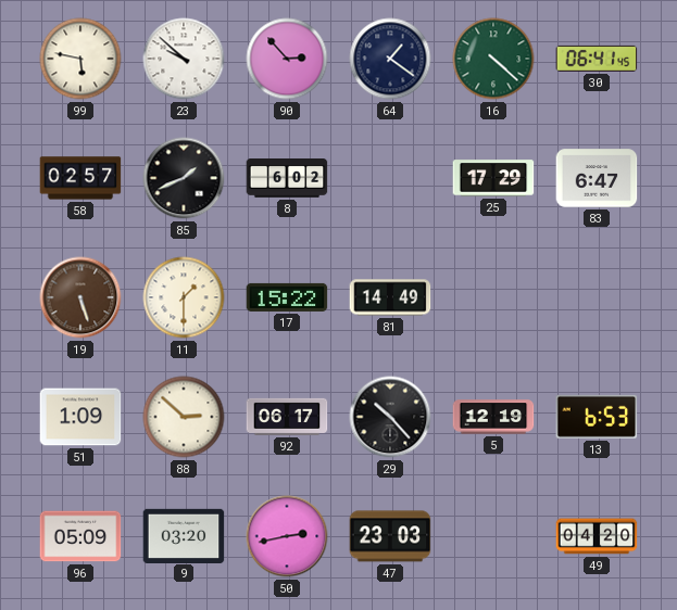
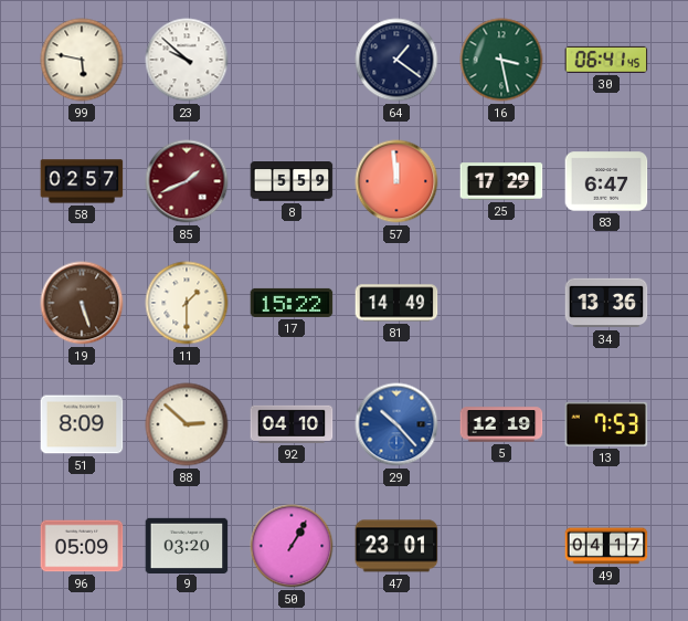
90: 2:53 -> none
16: 4:22 -> 3:28
85 dial: black -> burgundy
8: 6:02 -> 5:59
57: none -> 11:59
34: none -> 13:36
51: 1:09 -> 8:09
92: 06:17 -> 04:10
29 dial: black -> blue
13: 6:53 -> 7:53
50: 2:43 -> 1:05
47: 23:03 -> 23:01
49: 04:20 -> 04:17
